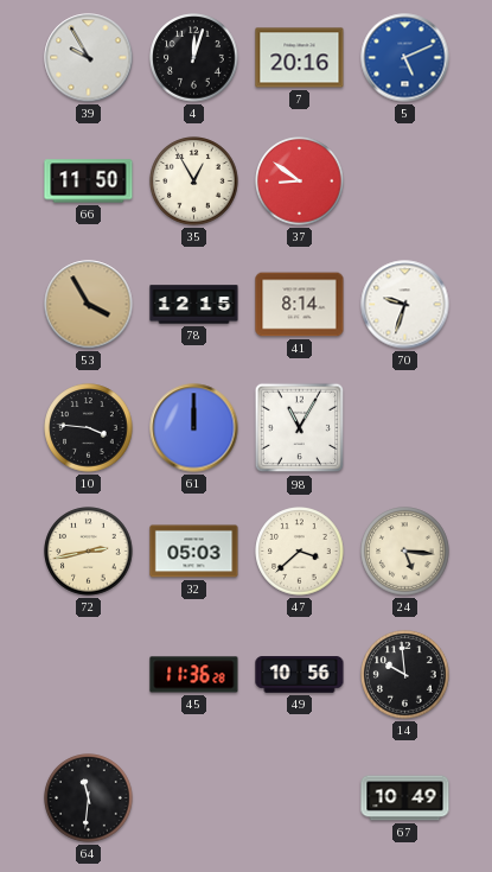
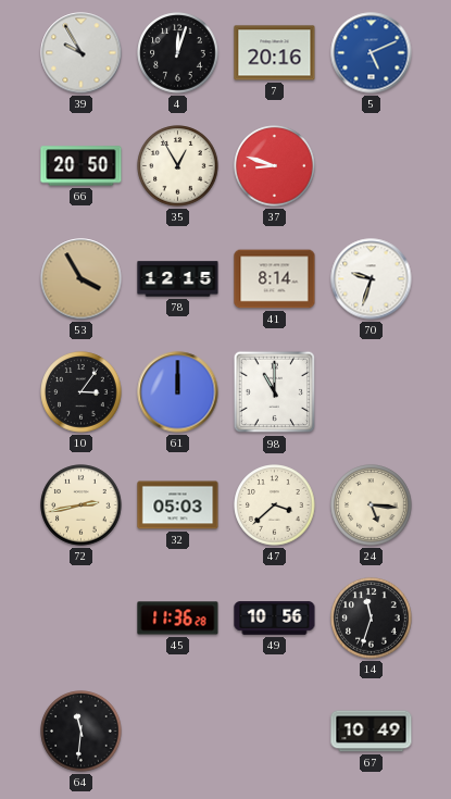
66: 11:50 -> 20:50
37: 8:51 -> 8:48
10: 3:46 -> 3:06
98: 11:05 -> 11:00
14: 9:59 -> 11:33
